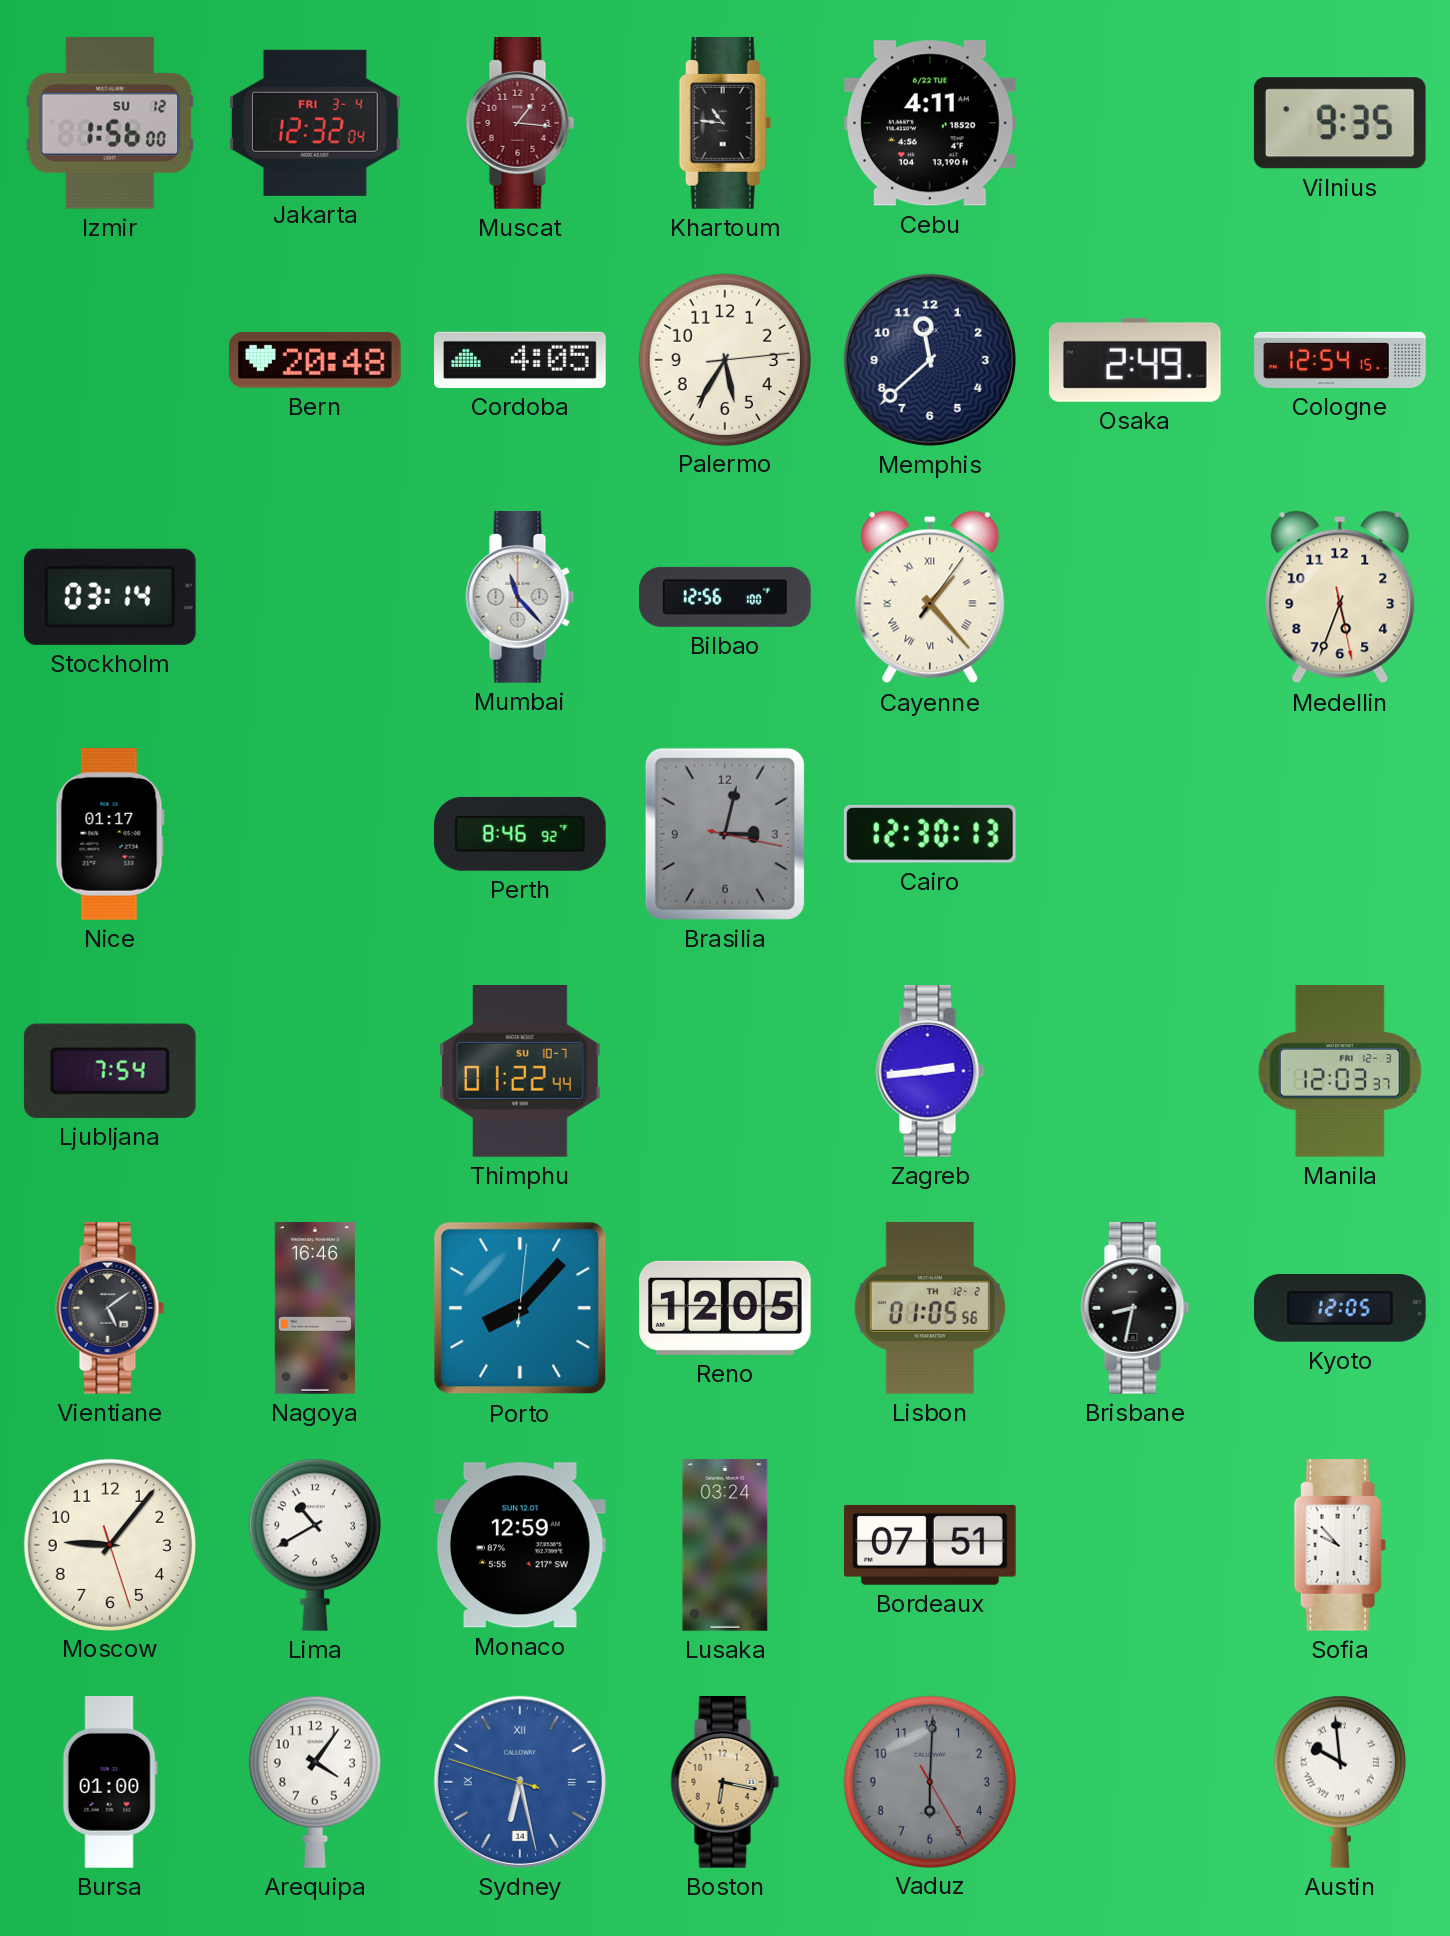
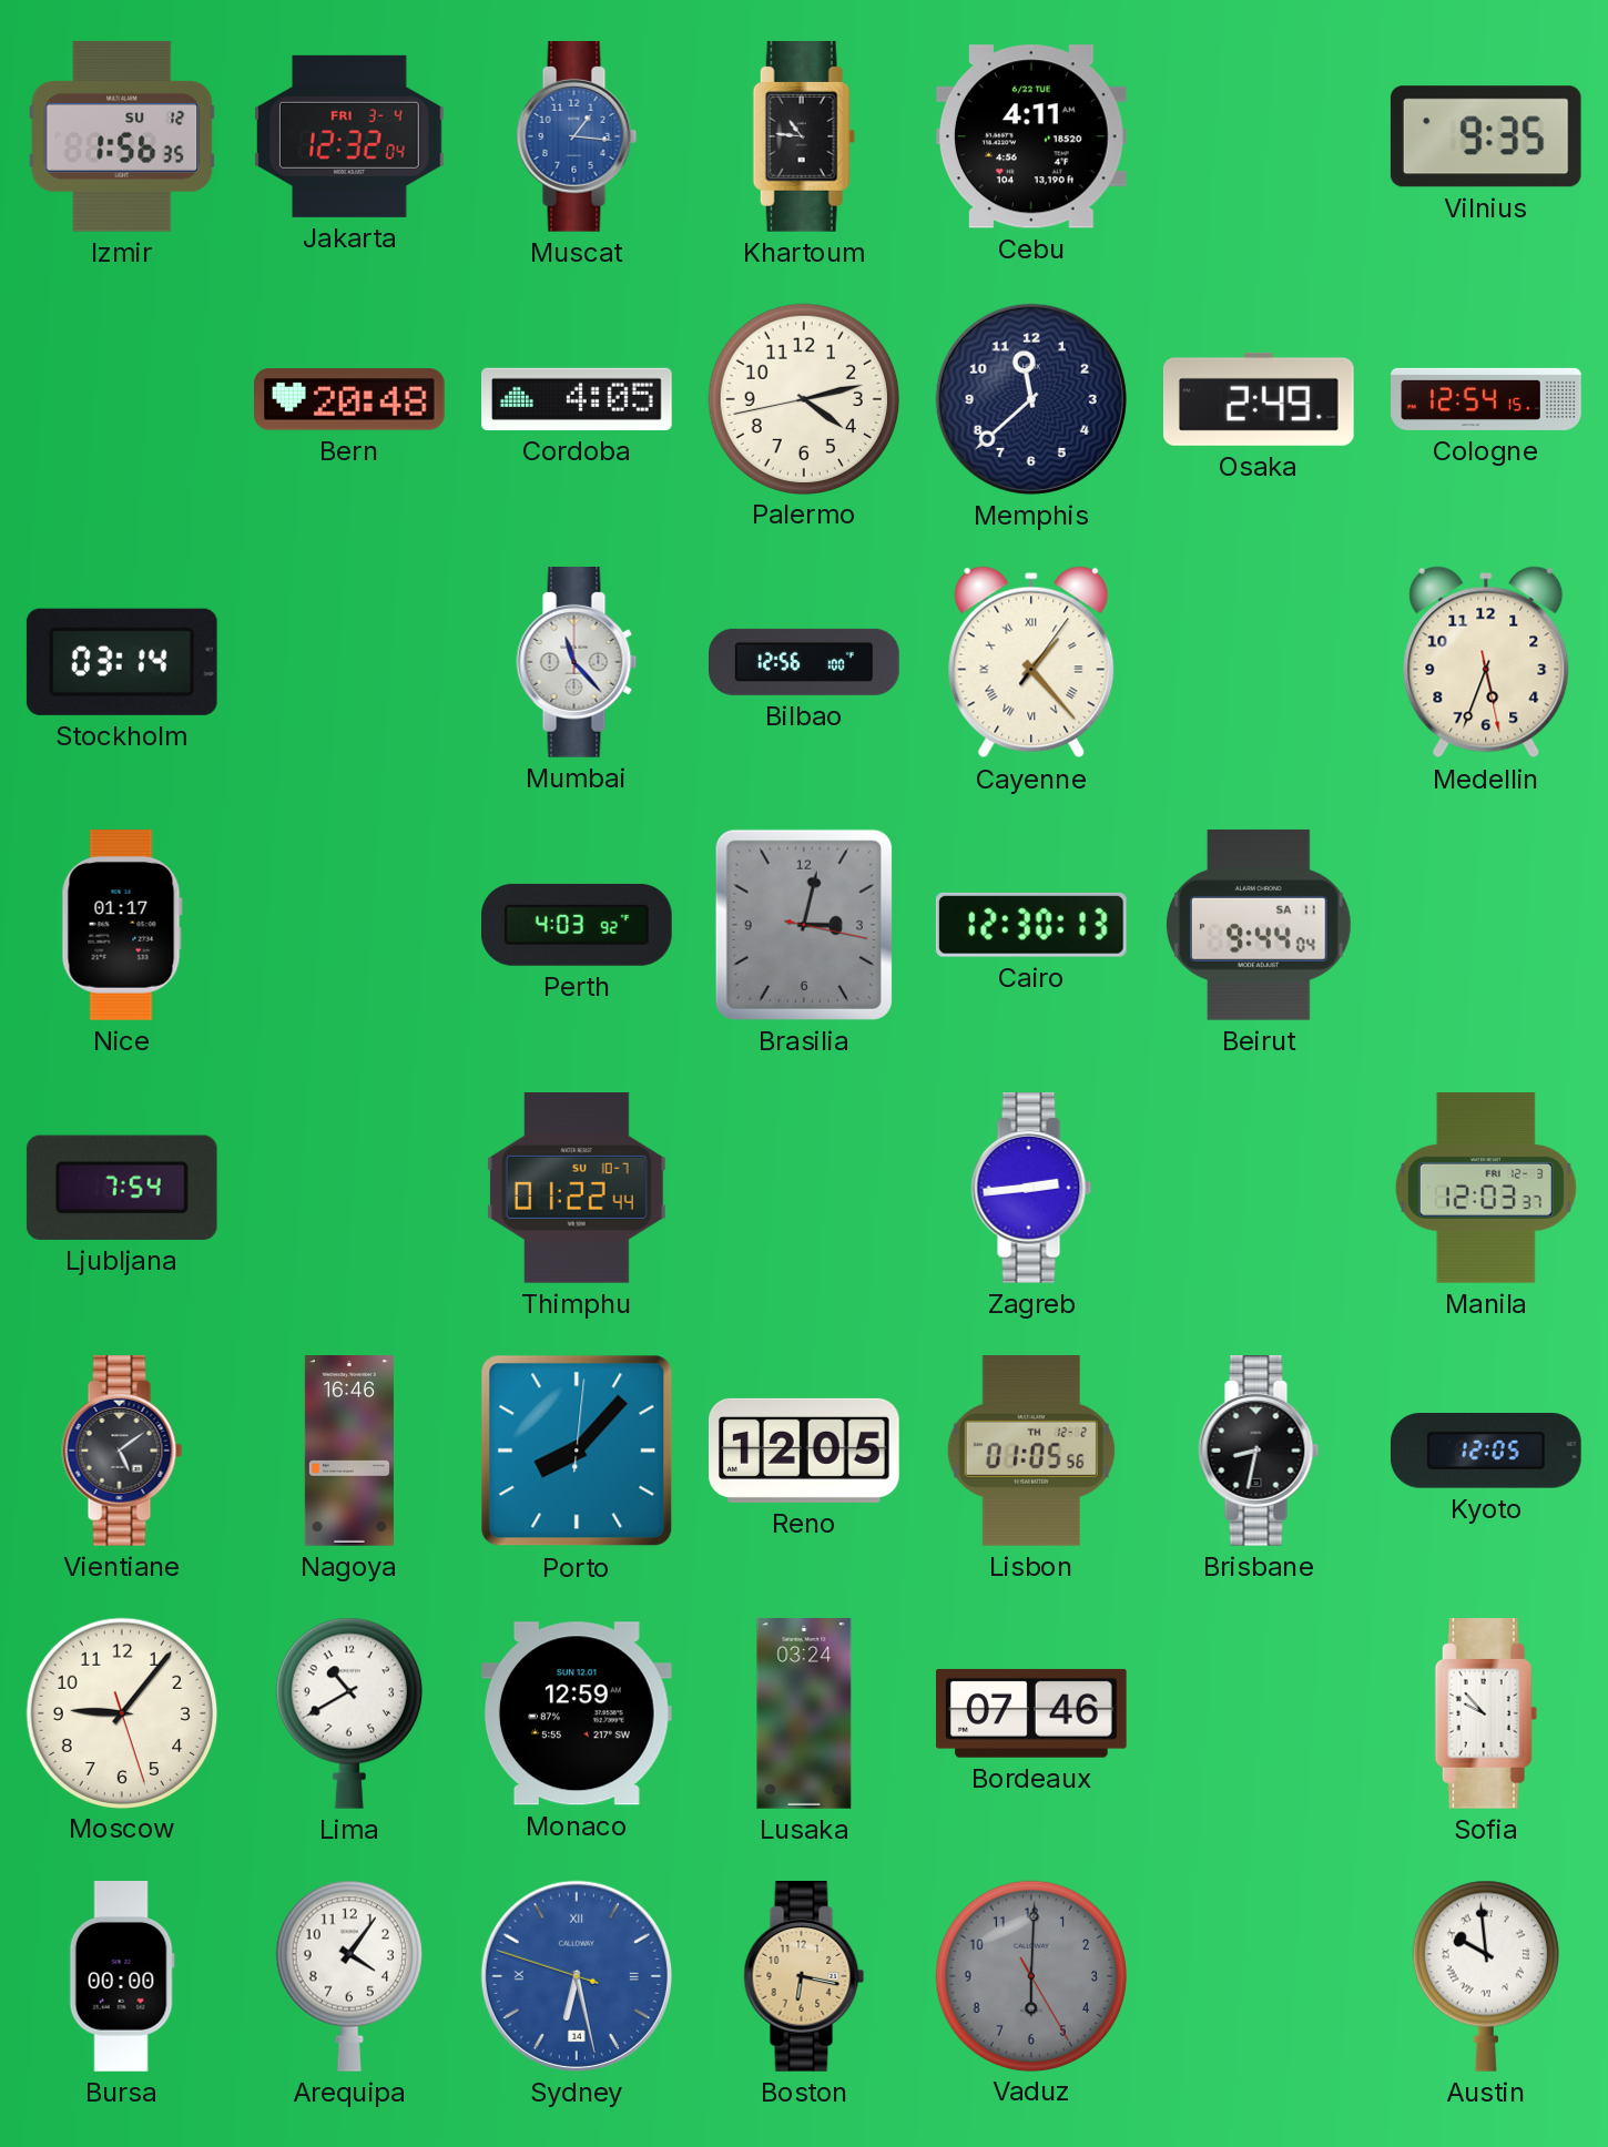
Izmir: 1:56:00 -> 1:56:35
Muscat dial: burgundy -> blue
Palermo: 5:35 -> 4:12
Perth: 8:46 -> 4:03
Beirut: none -> 9:44
Bordeaux: 07:51 -> 07:46
Bursa: 01:00 -> 00:00
